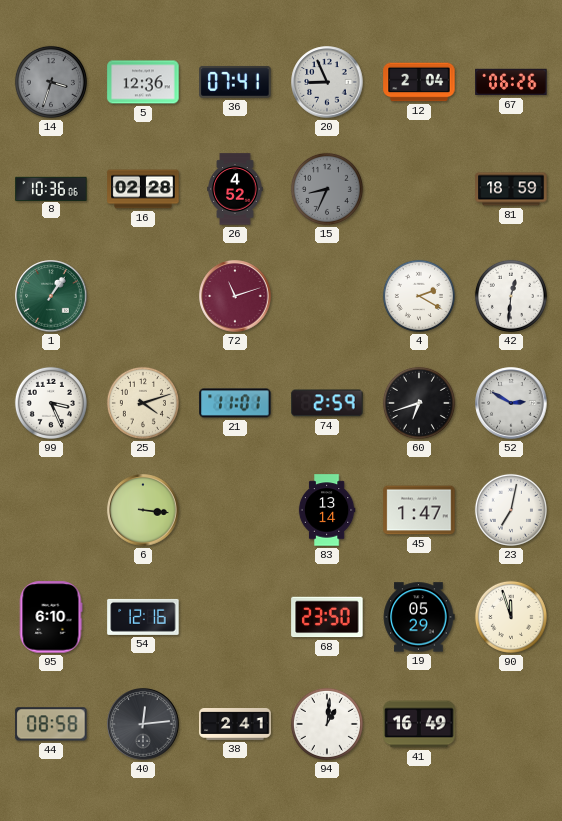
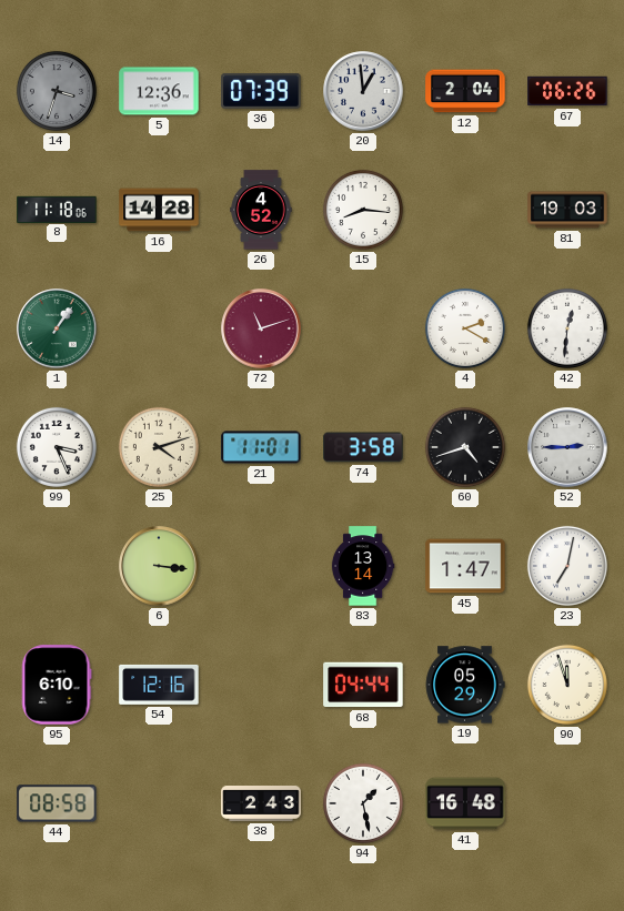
36: 07:41 -> 07:39
20: 8:56 -> 12:59
8: 10:36 -> 11:18
16: 02:28 -> 14:28
15: 8:34 -> 8:16
15 dial: grey -> white
81: 18:59 -> 19:03
74: 2:59 -> 3:58
60: 6:42 -> 4:42
52: 2:50 -> 2:45
68: 23:50 -> 04:44
40: 12:14 -> none
38: 2:41 -> 2:43
94: 1:01 -> 1:28
41: 16:49 -> 16:48
